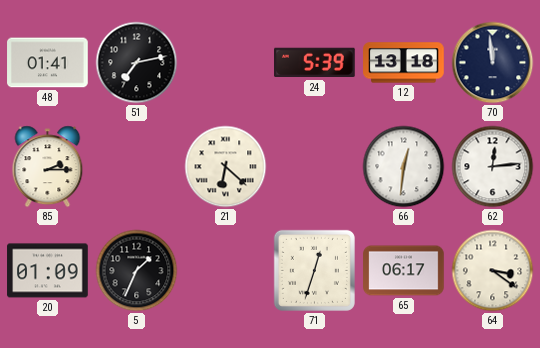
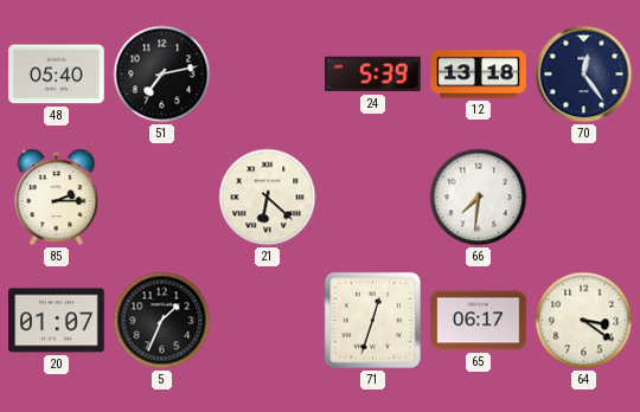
48: 01:41 -> 05:40
70: 11:59 -> 12:24
66: 12:31 -> 7:31
62: 12:14 -> none
20: 01:09 -> 01:07
